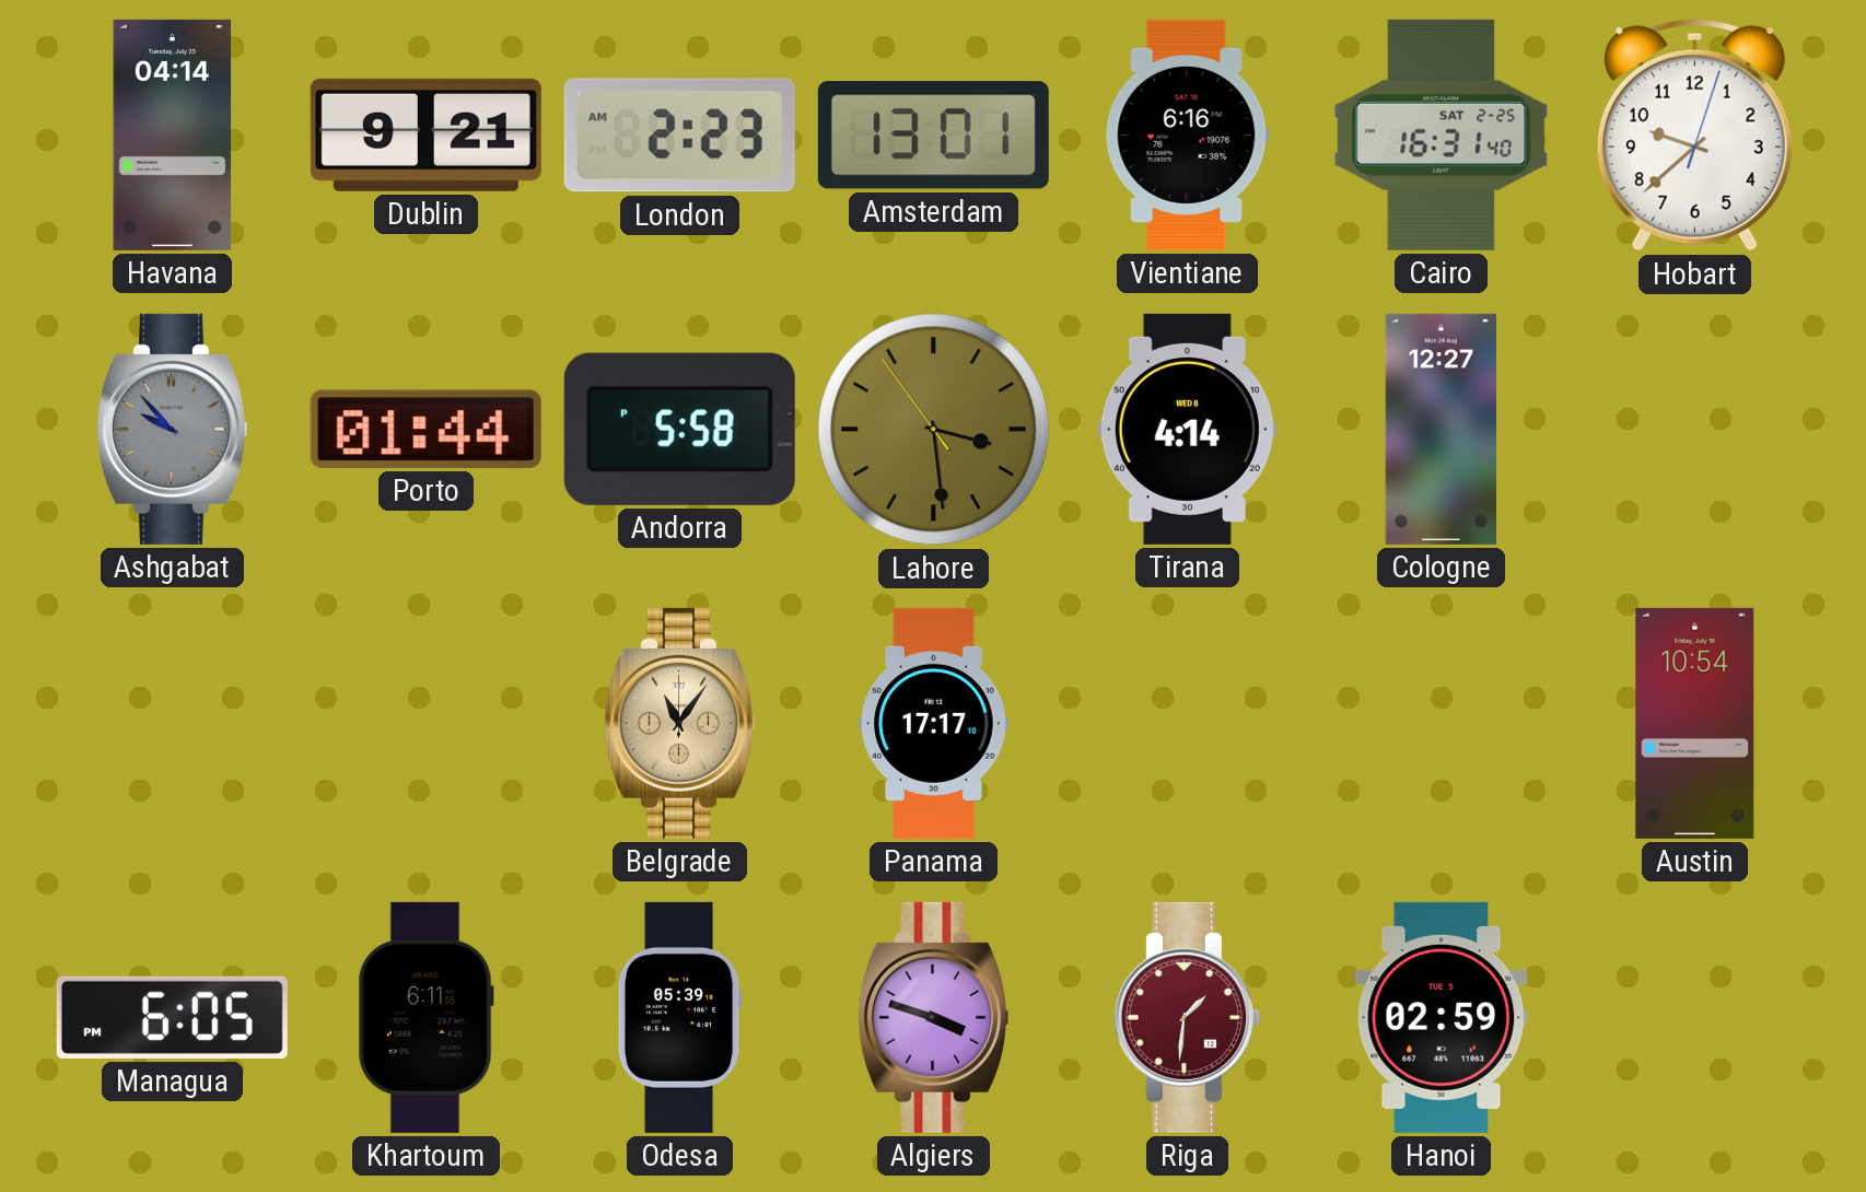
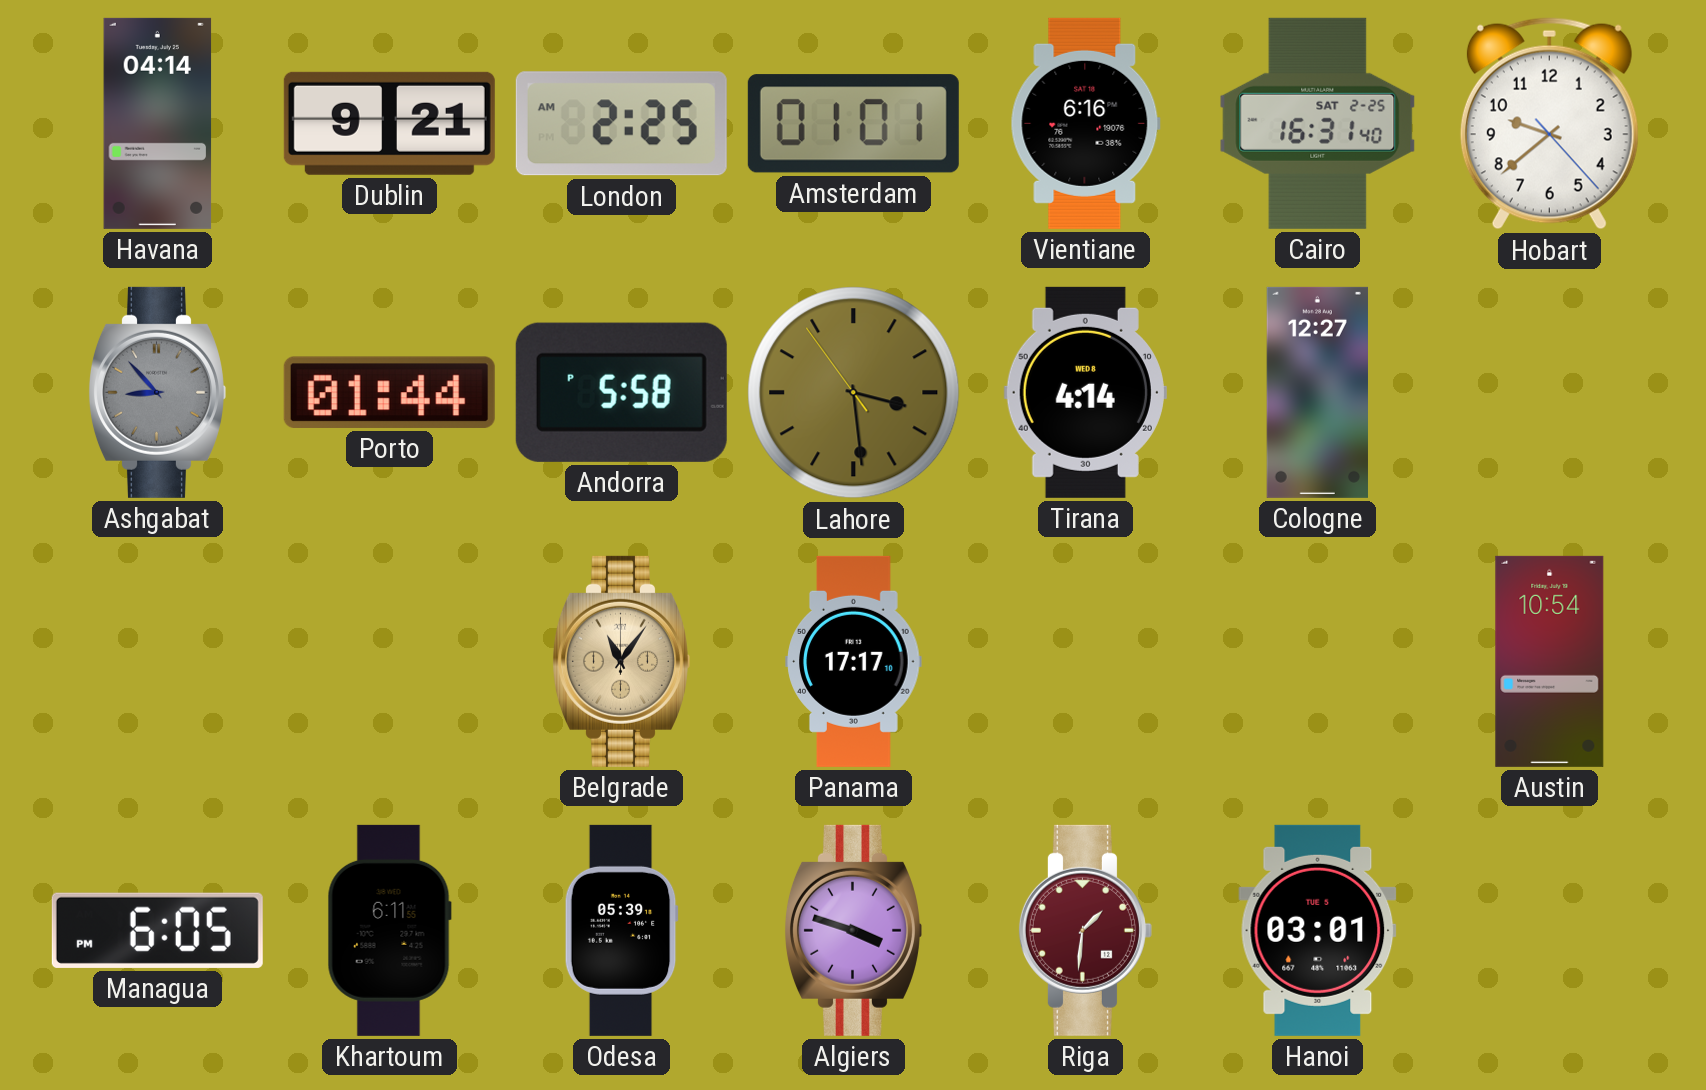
London: 2:23 -> 2:25
Amsterdam: 13:01 -> 01:01
Hobart: 9:38:03 -> 9:38:23
Ashgabat: 9:53 -> 8:53
Hanoi: 02:59 -> 03:01
